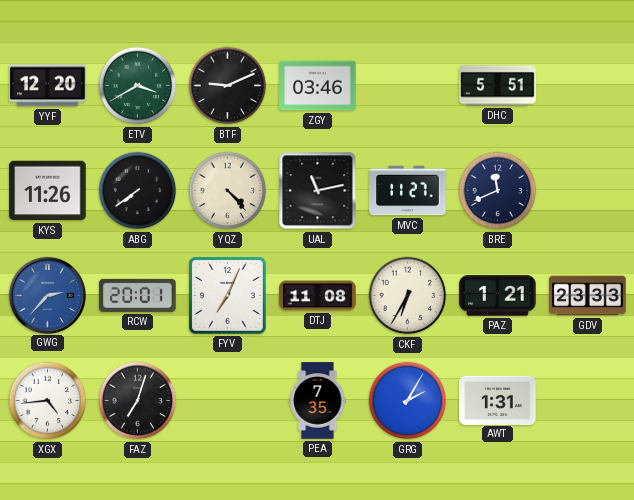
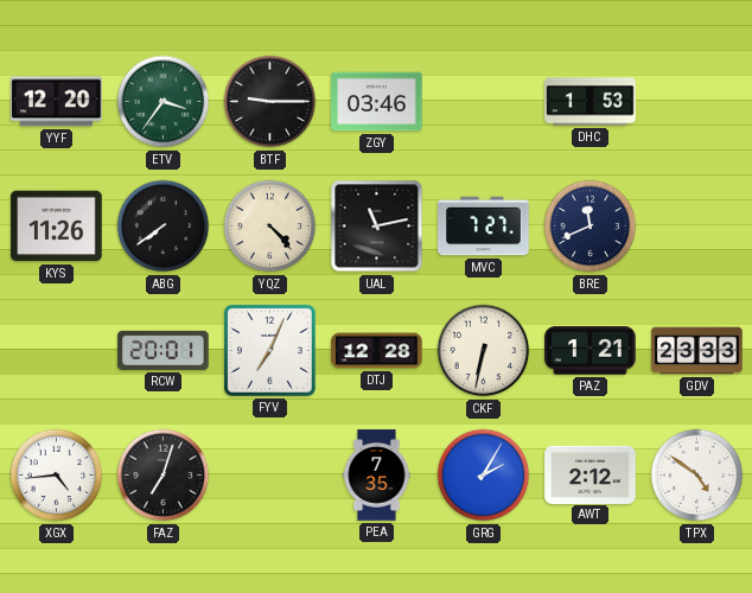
ETV: 3:40 -> 3:36
BTF: 9:11 -> 9:15
DHC: 5:51 -> 1:53
MVC: 11:27 -> 7:27
GWG: 2:37 -> none
DTJ: 11:08 -> 12:28
CKF: 6:35 -> 6:32
AWT: 1:31 -> 2:12
TPX: none -> 4:51
